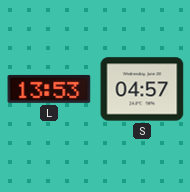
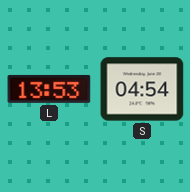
S: 04:57 -> 04:54
